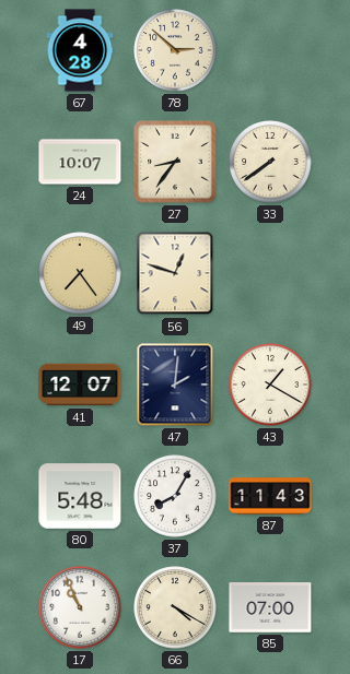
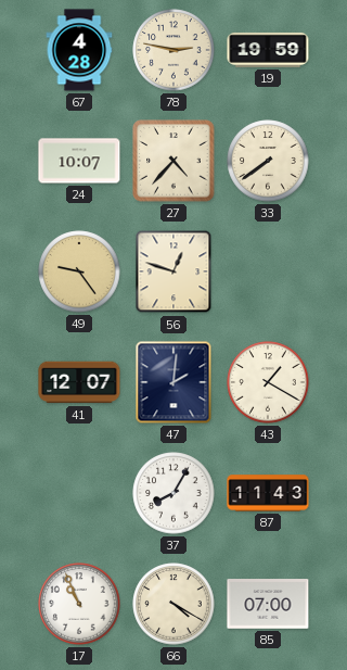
78: 2:52 -> 2:47
19: none -> 19:59
27: 8:36 -> 4:37
49: 7:24 -> 9:24
80: 5:48 -> none
